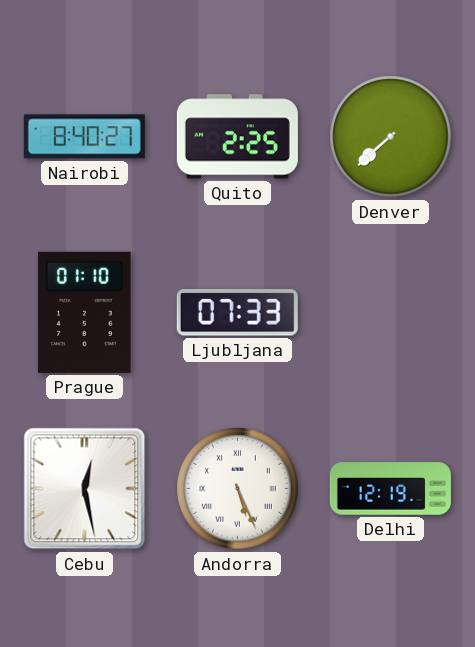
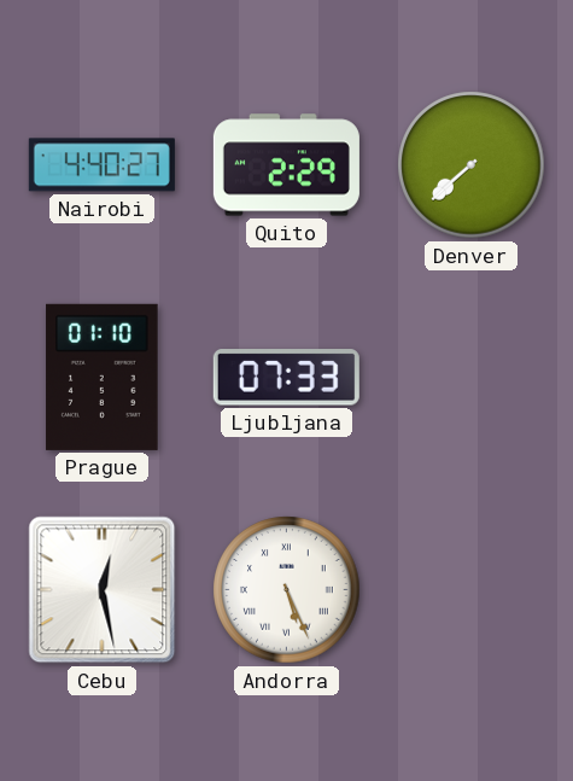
Nairobi: 8:40 -> 4:40
Quito: 2:25 -> 2:29
Delhi: 12:19 -> none
